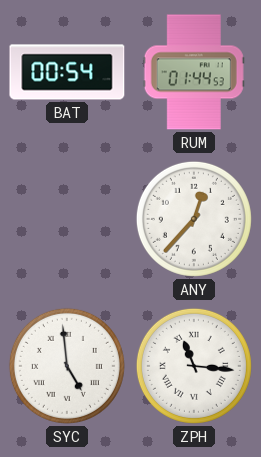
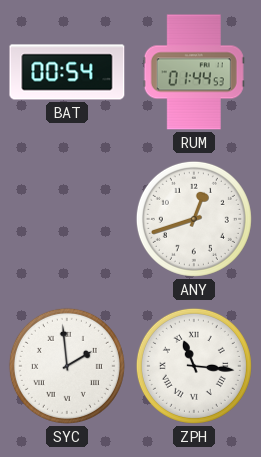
ANY: 12:37 -> 12:42
SYC: 4:59 -> 1:59
